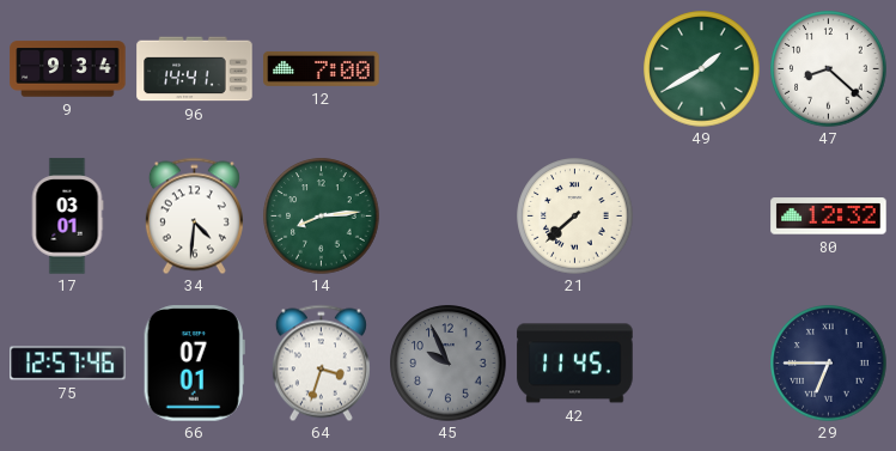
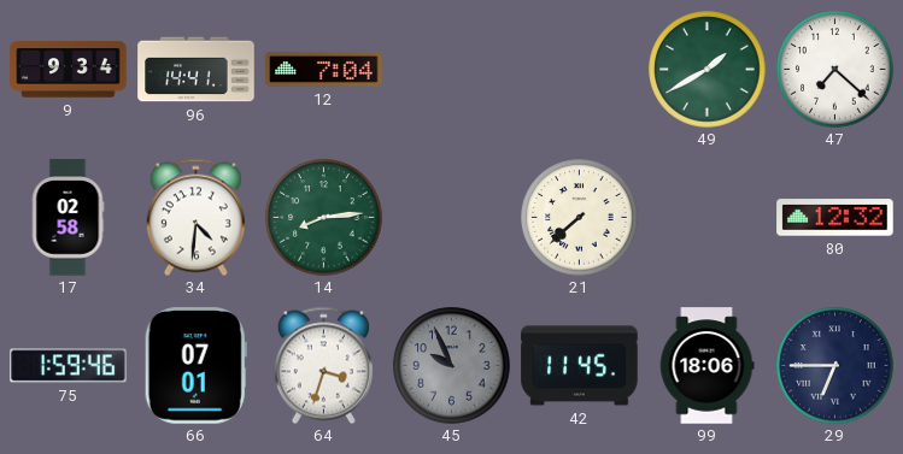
12: 7:00 -> 7:04
47: 8:22 -> 7:22
17: 03:01 -> 02:58
75: 12:57 -> 1:59
99: none -> 18:06
